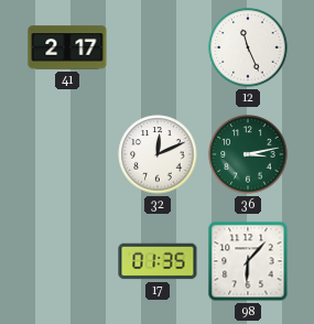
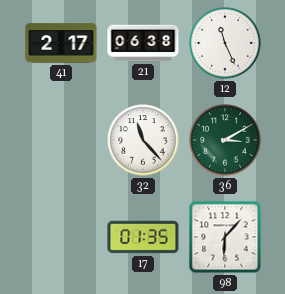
21: none -> 06:38
32: 12:11 -> 11:23
36: 3:13 -> 3:10
